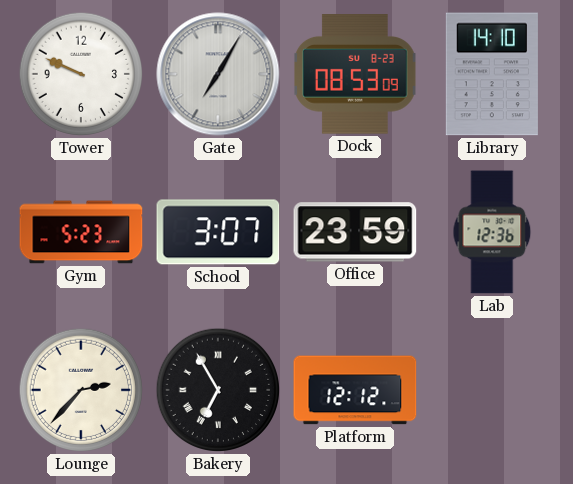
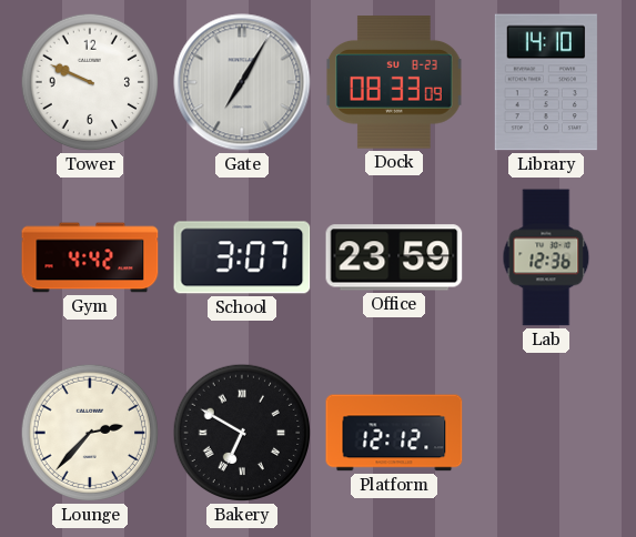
Dock: 08:53 -> 08:33
Gym: 5:23 -> 4:42
Bakery: 6:55 -> 6:50
